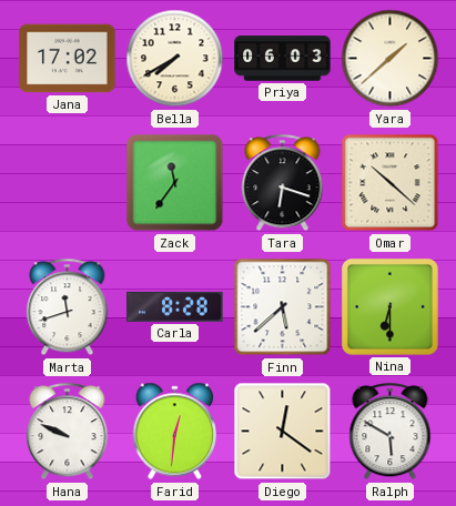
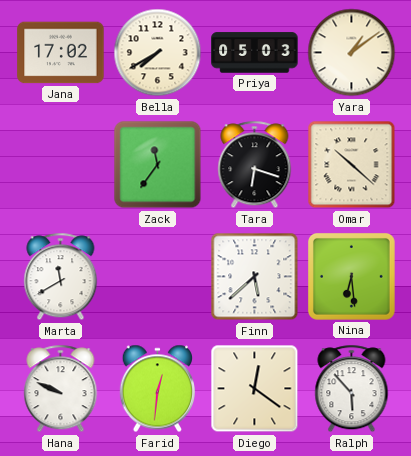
Priya: 06:03 -> 05:03
Yara: 1:38 -> 1:09
Marta: 11:42 -> 11:40
Carla: 8:28 -> none
Nina: 6:30 -> 6:29
Ralph: 5:50 -> 5:53
